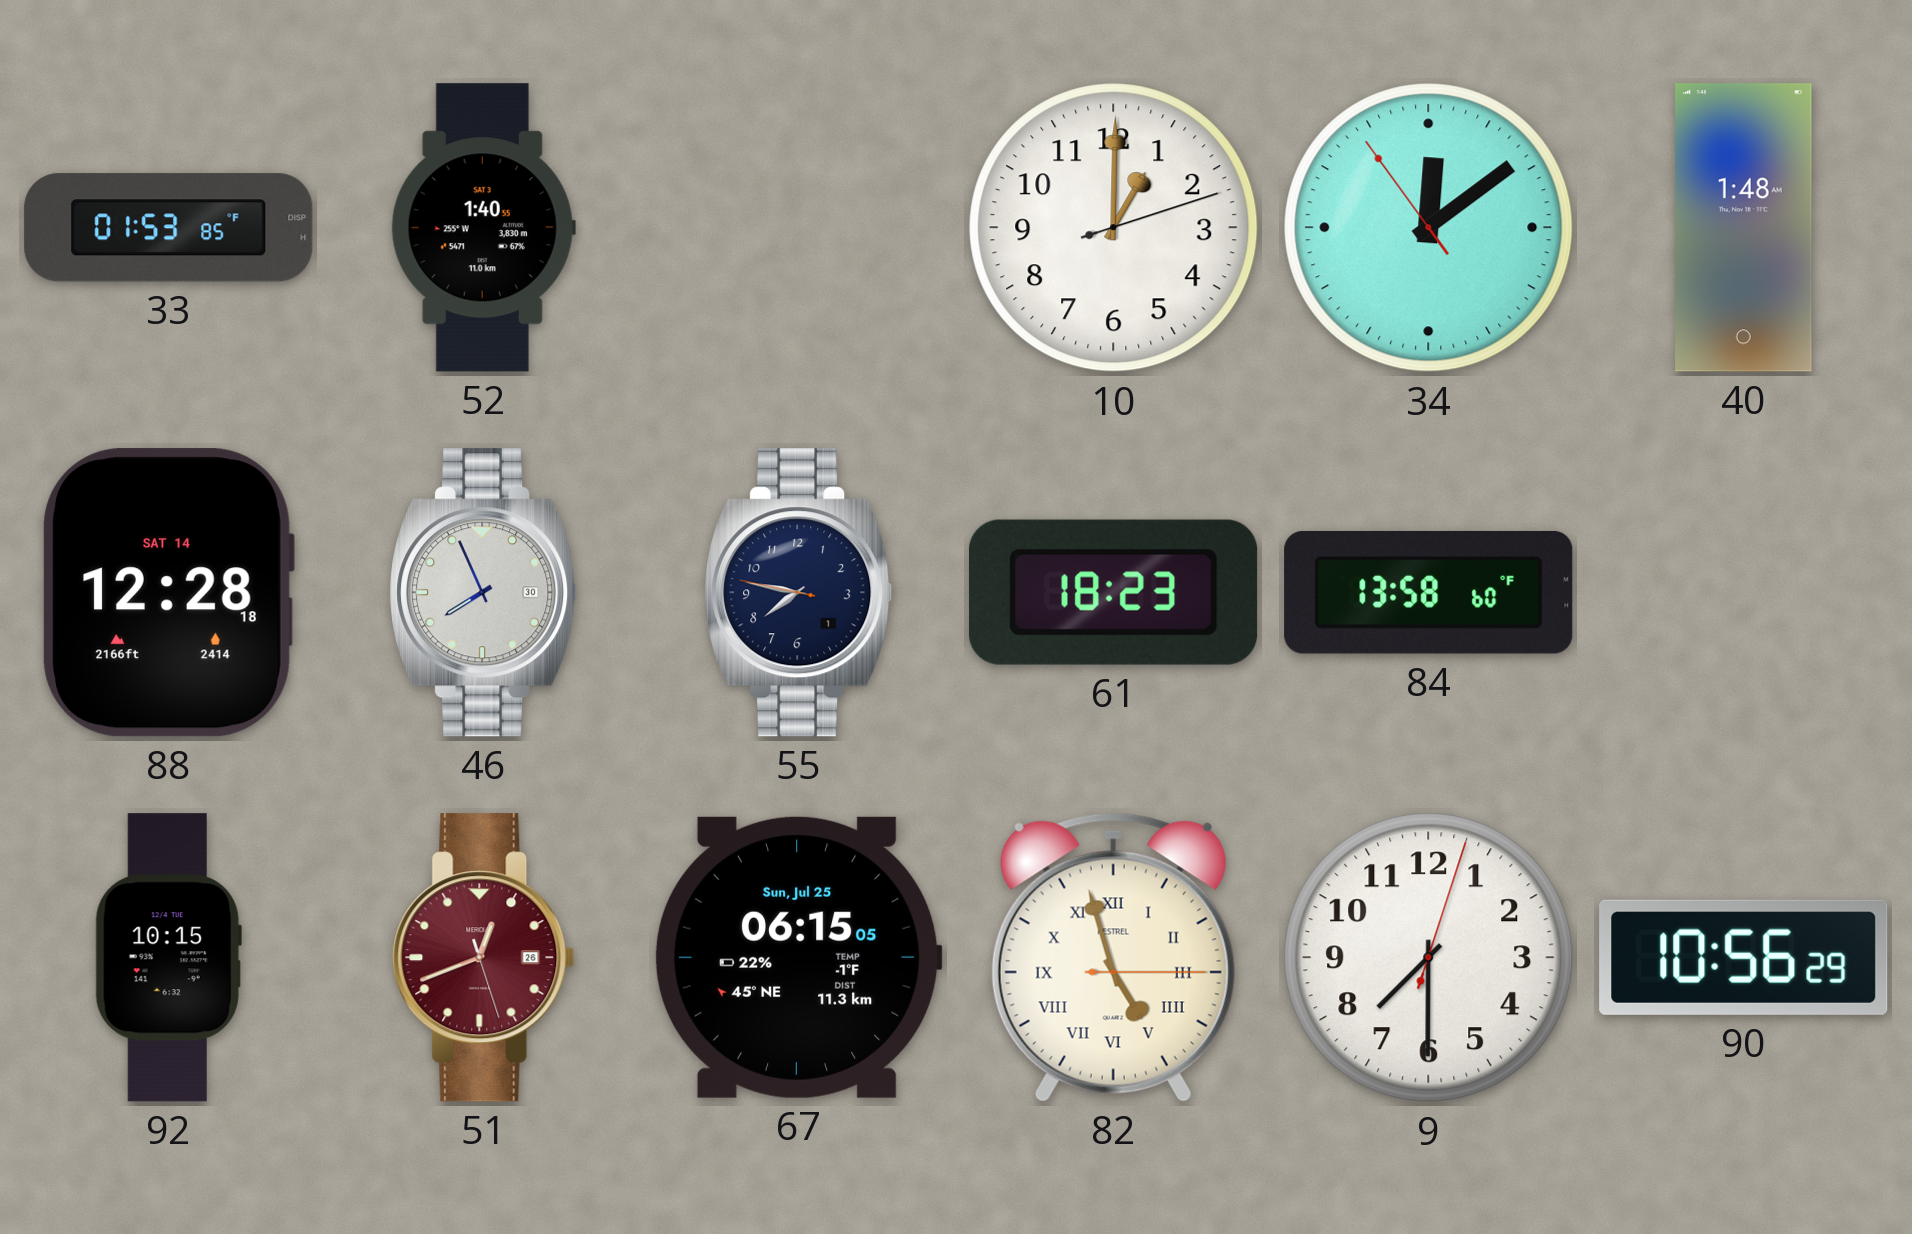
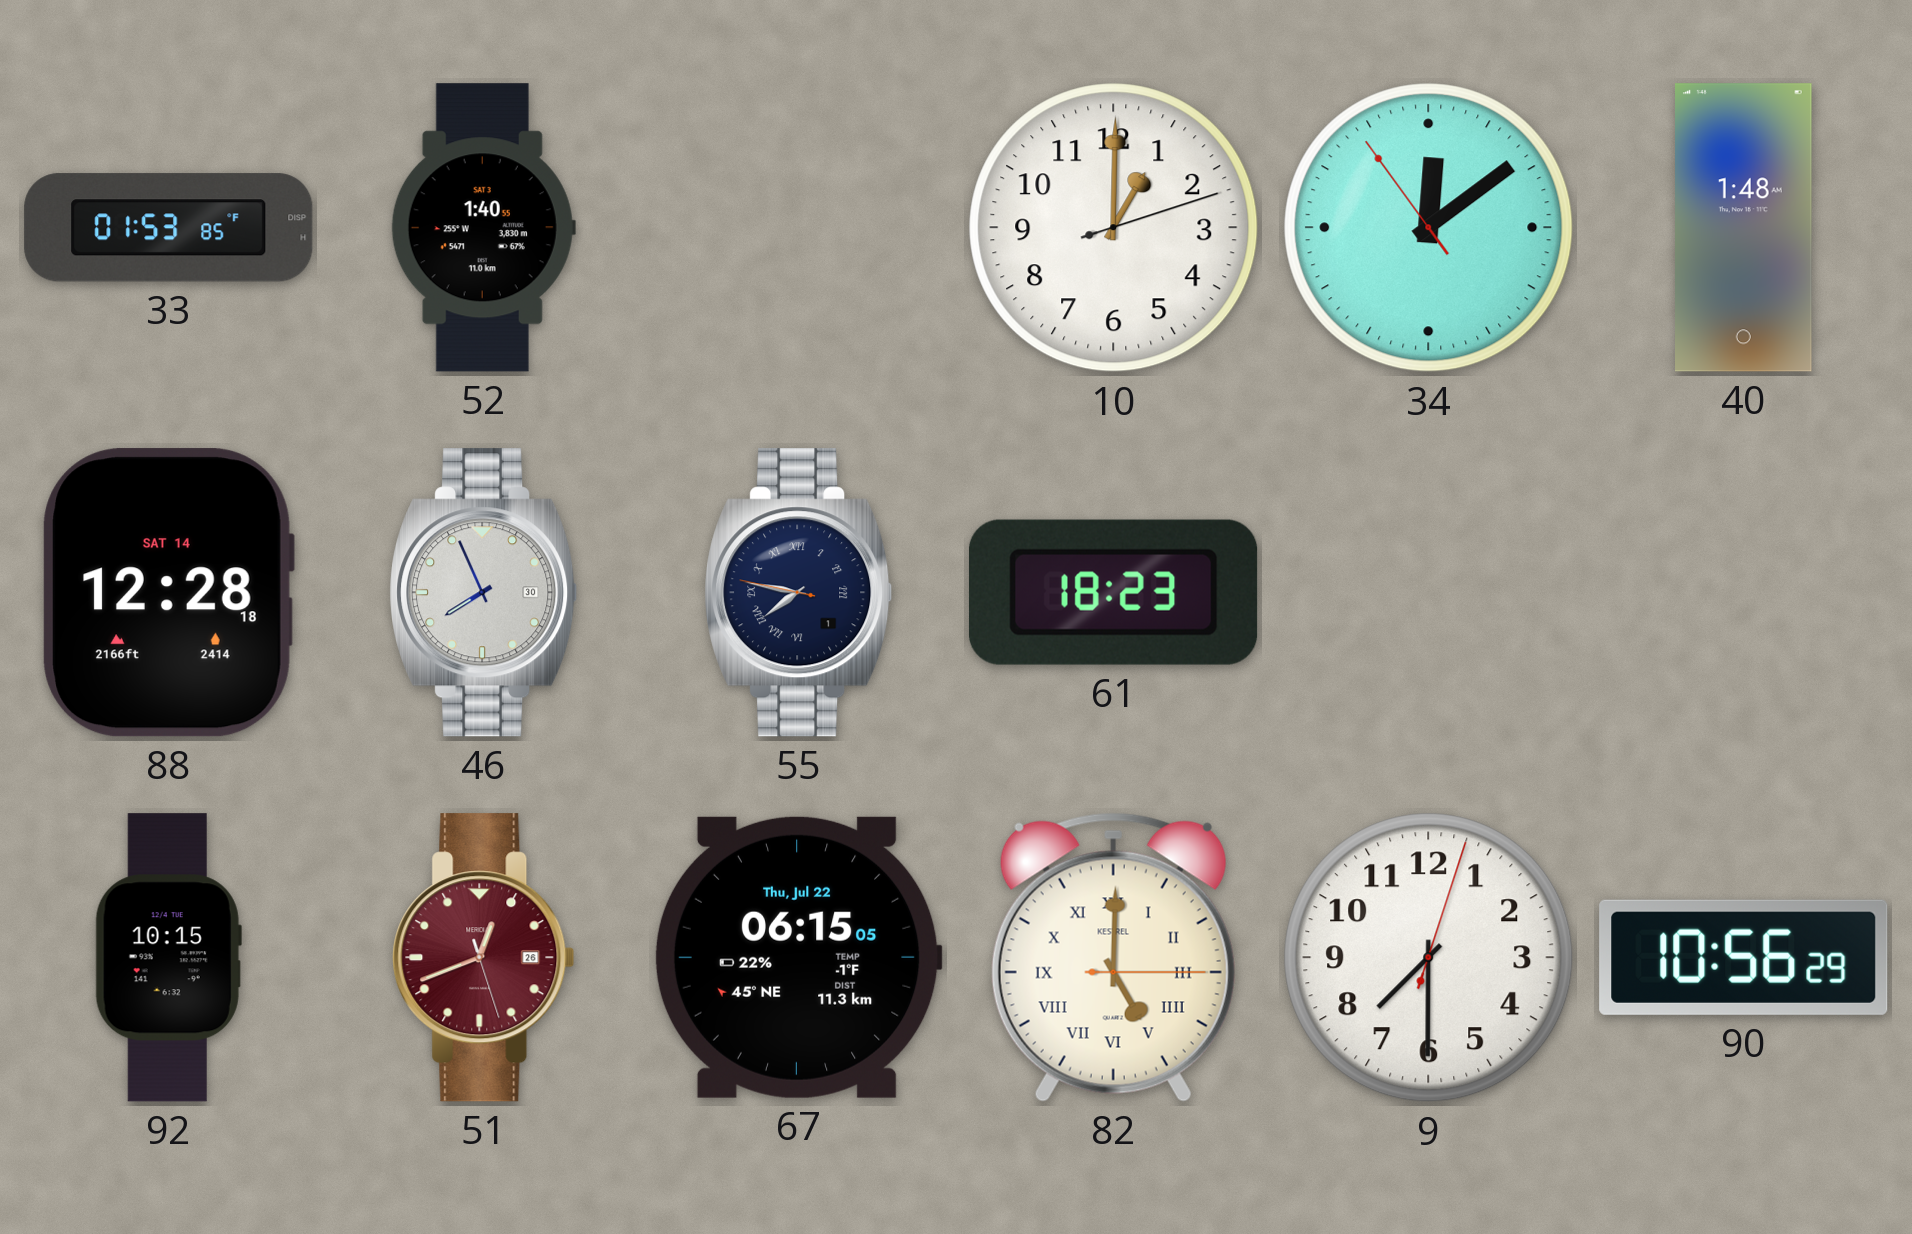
55 numerals: Arabic -> Roman
84: 13:58 -> none
67 date: Sun, Jul 25 -> Thu, Jul 22
82: 4:57 -> 5:00
